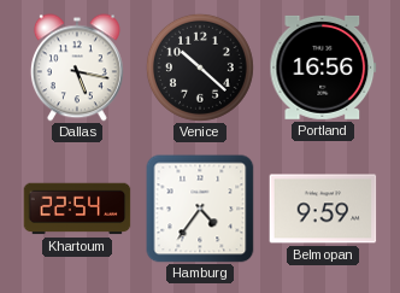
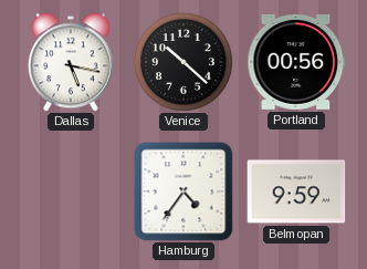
Portland: 16:56 -> 00:56
Khartoum: 22:54 -> none
